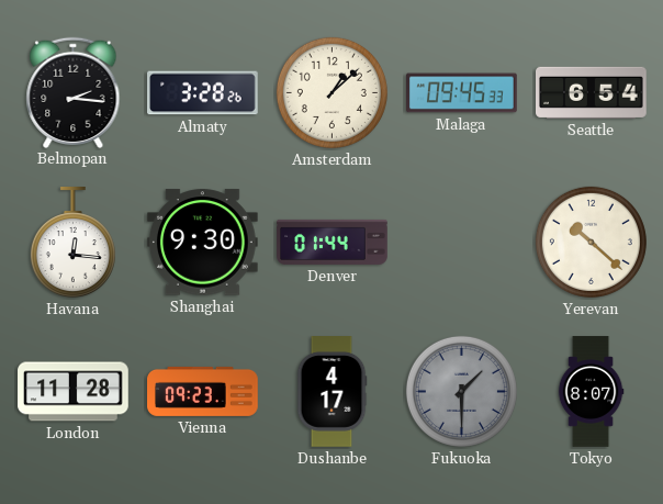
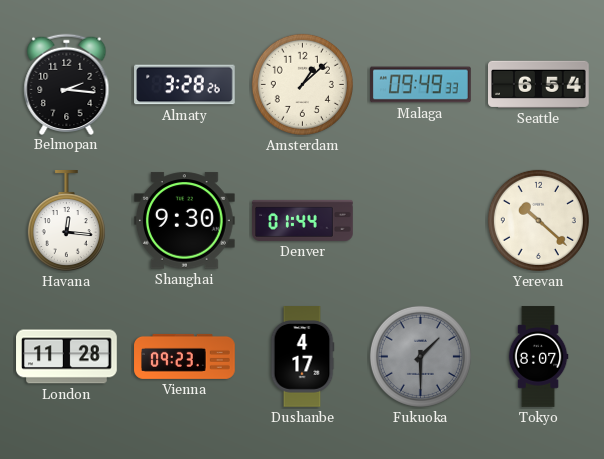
Malaga: 09:45 -> 09:49
